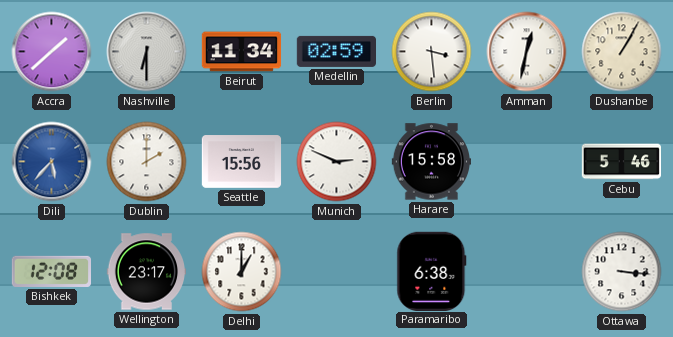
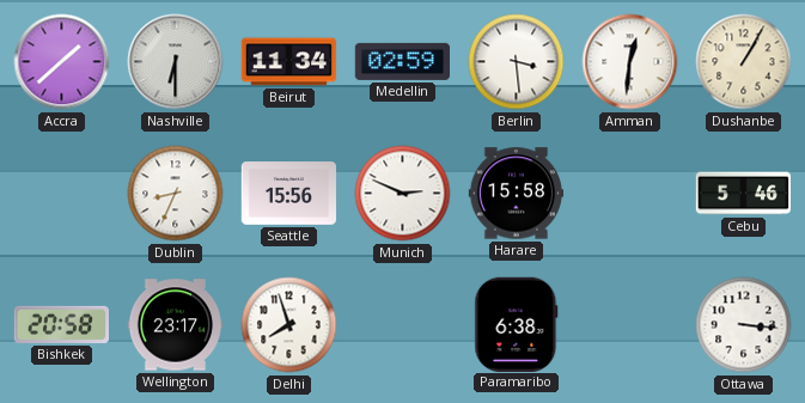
Amman: 12:32 -> 12:31
Dili: 5:37 -> none
Dublin: 2:00 -> 8:34
Bishkek: 12:08 -> 20:58
Delhi: 1:00 -> 7:57
